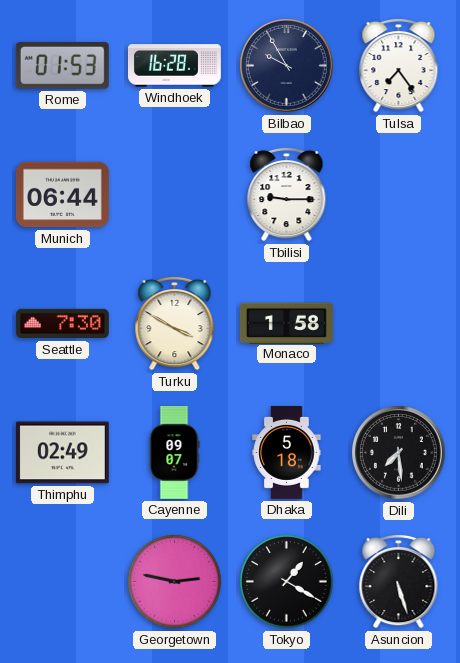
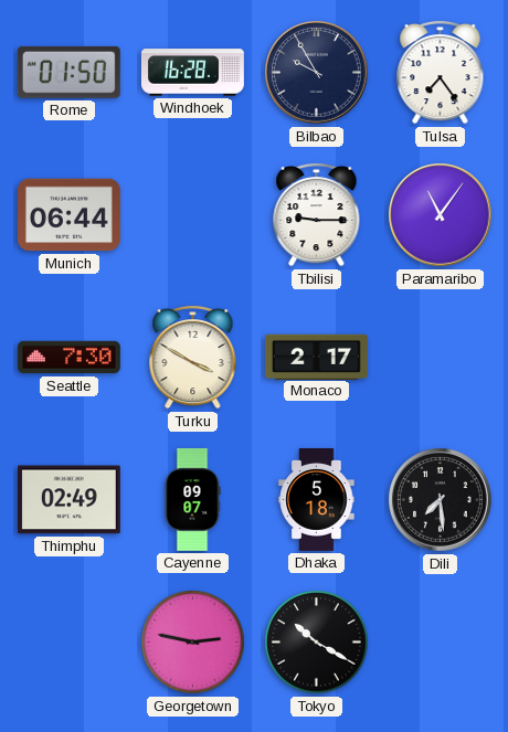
Rome: 01:53 -> 01:50
Paramaribo: none -> 11:06
Monaco: 1:58 -> 2:17
Tokyo: 1:20 -> 10:20
Asuncion: 5:27 -> none
